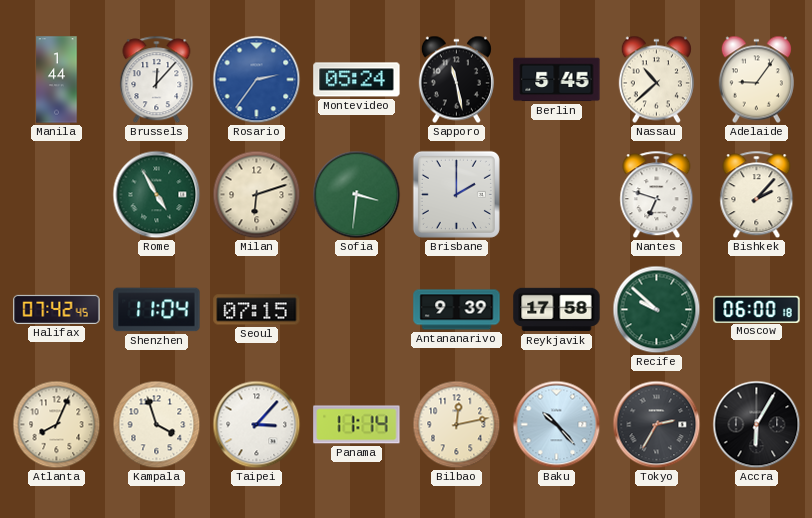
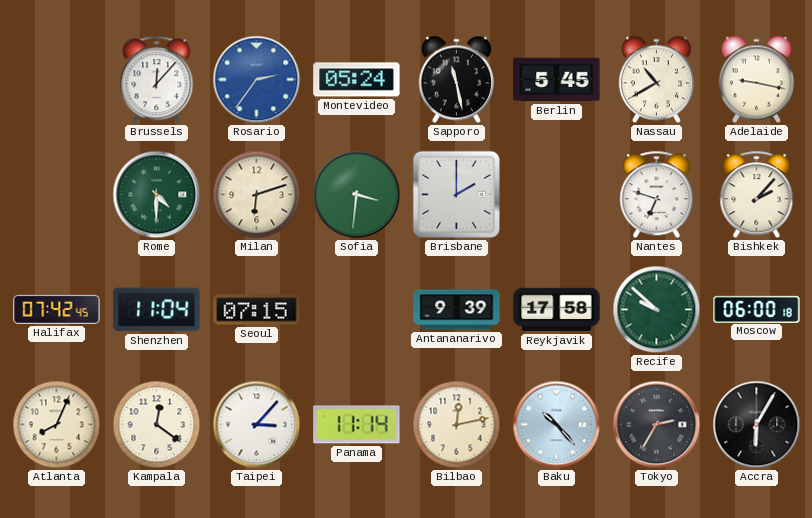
Manila: 1:44 -> none
Nassau: 10:38 -> 10:40
Adelaide: 9:06 -> 9:17
Rome: 4:55 -> 4:30
Kampala: 3:57 -> 12:21
